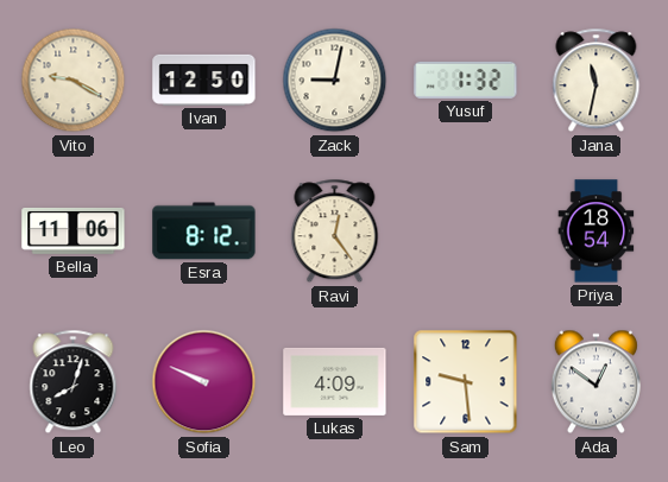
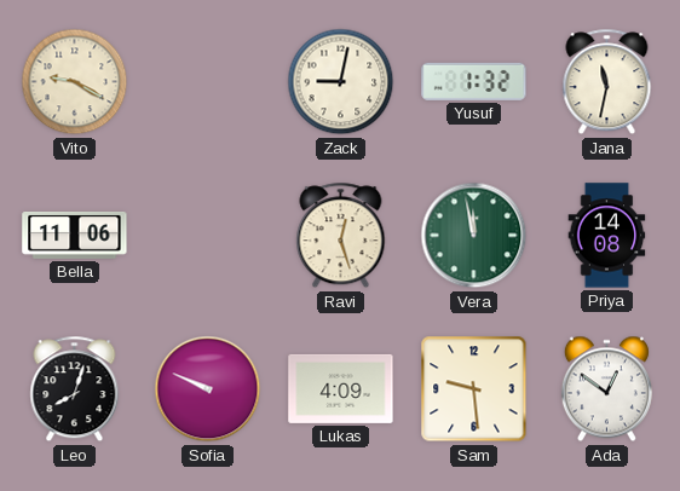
Ivan: 12:50 -> none
Esra: 8:12 -> none
Ravi: 12:24 -> 12:27
Vera: none -> 11:58
Priya: 18:54 -> 14:08
